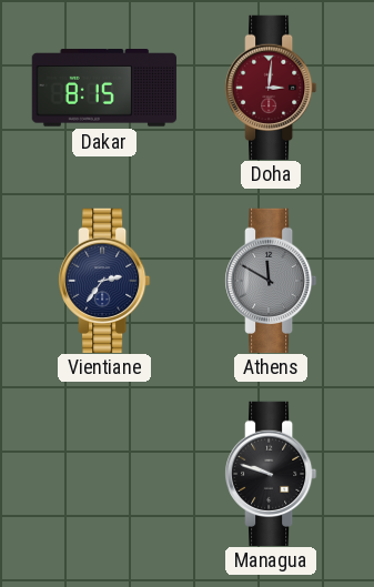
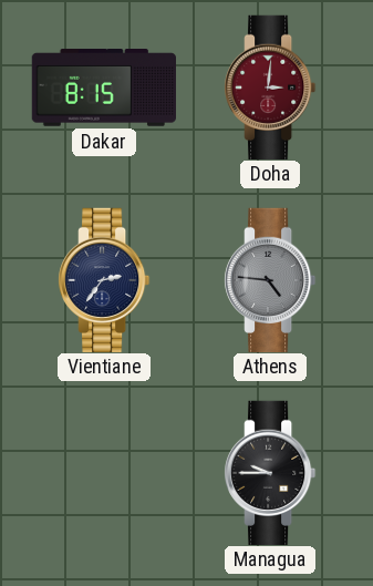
Athens: 11:50 -> 4:46
Managua: 9:48 -> 9:45
